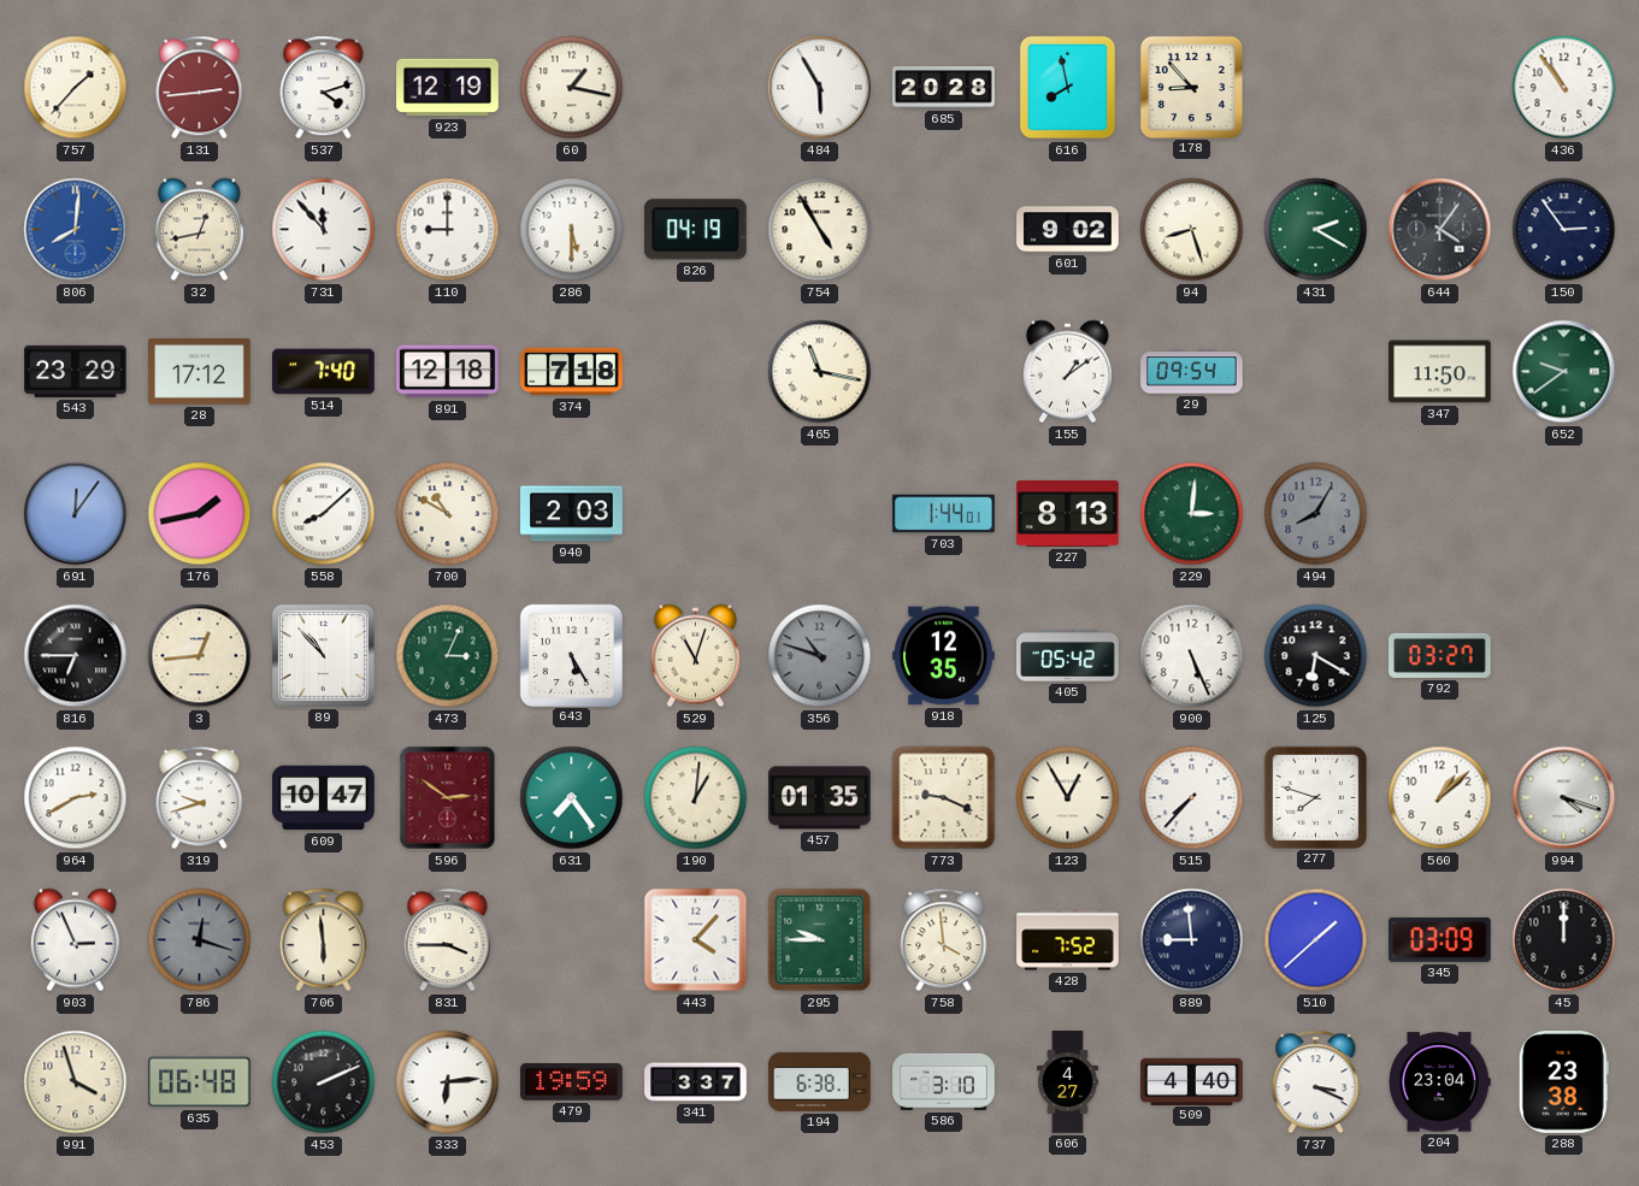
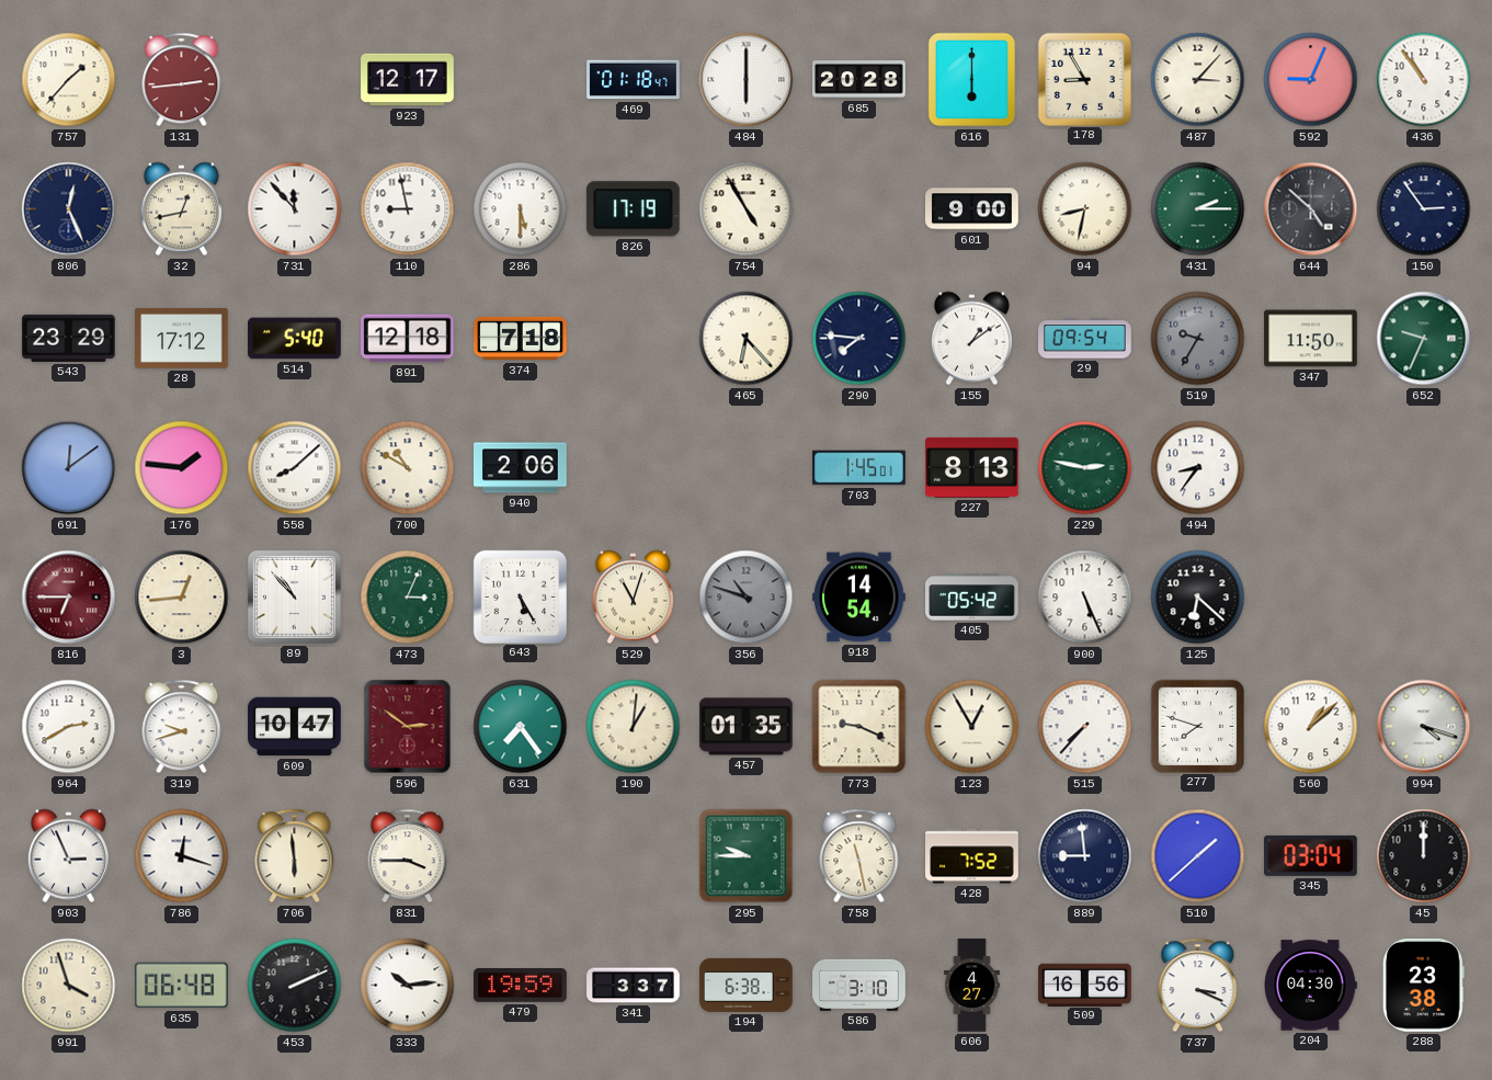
537: 4:12 -> none
923: 12:19 -> 12:17
60: 1:17 -> none
469: none -> 01:18
484: 5:55 -> 6:00
616: 7:58 -> 6:00
178: 8:53 -> 8:55
487: none -> 3:07
592: none -> 9:04
806: 8:01 -> 12:26
806 dial: blue -> navy
110: 9:00 -> 8:58
826: 04:19 -> 17:19
601: 9:02 -> 9:00
94: 8:27 -> 8:32
431: 2:20 -> 2:15
644: 4:06 -> 4:52
514: 7:40 -> 5:40
465: 11:17 -> 6:23
290: none -> 7:46
519: none -> 9:35
652: 9:39 -> 9:34
691: 12:06 -> 12:09
176: 1:43 -> 1:46
940: 2:03 -> 2:06
703: 1:44 -> 1:45
229: 3:01 -> 2:47
494: 8:05 -> 8:36
494 dial: grey -> white
816 dial: black -> burgundy
918: 12:35 -> 14:54
125: 6:20 -> 6:22
792: 03:27 -> none
786 dial: grey -> white
443: 4:07 -> none
758: 3:59 -> 11:28
345: 03:09 -> 03:04
333: 6:14 -> 10:14
509: 4:40 -> 16:56
204: 23:04 -> 04:30
